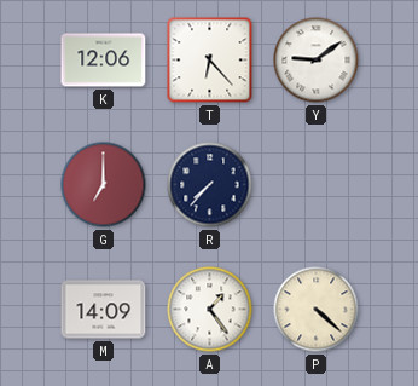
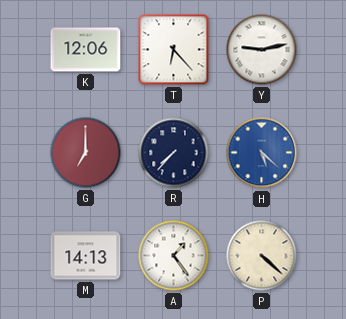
Y: 9:09 -> 9:13
H: none -> 5:22
M: 14:09 -> 14:13
